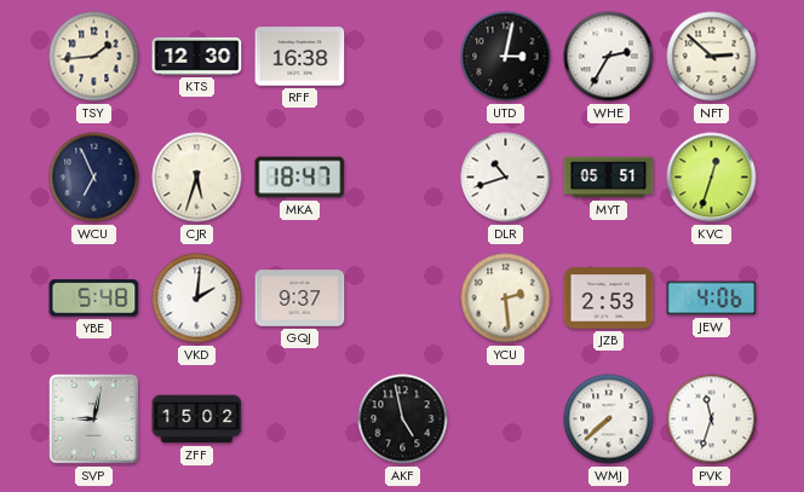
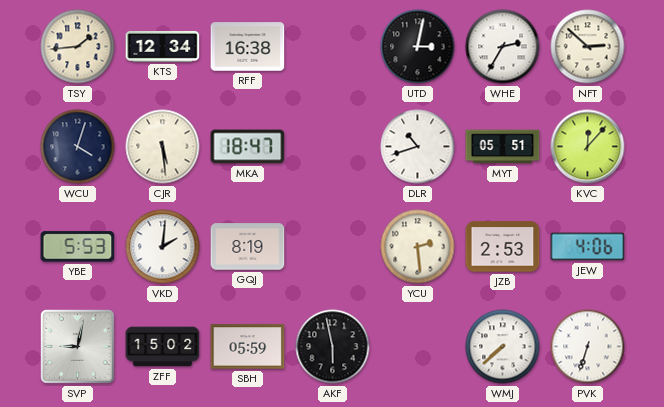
KTS: 12:30 -> 12:34
WCU: 6:56 -> 4:03
CJR: 5:33 -> 5:29
KVC: 12:33 -> 12:07
YBE: 5:48 -> 5:53
GQJ: 9:37 -> 8:19
SBH: none -> 05:59
AKF: 4:58 -> 5:58
PVK: 11:33 -> 6:33
